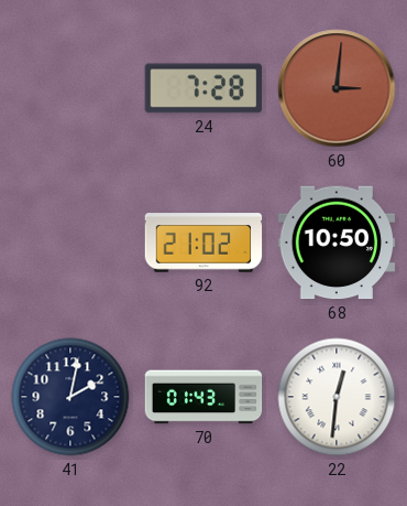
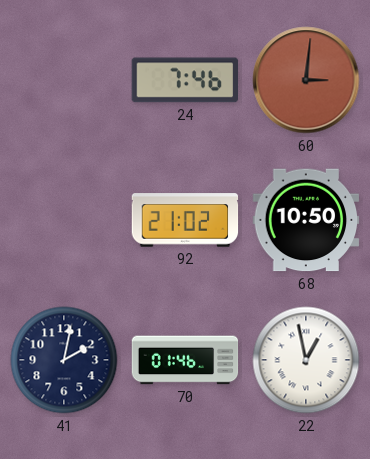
24: 7:28 -> 7:46
70: 01:43 -> 01:46
22: 12:31 -> 12:58
